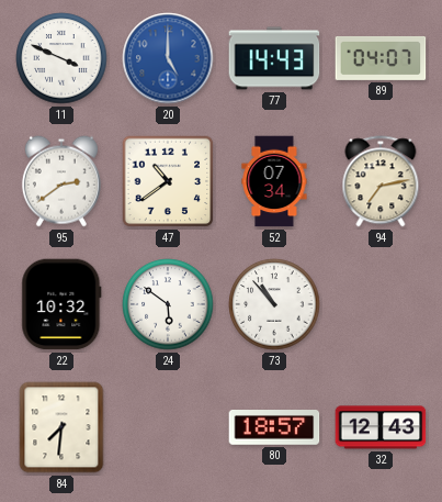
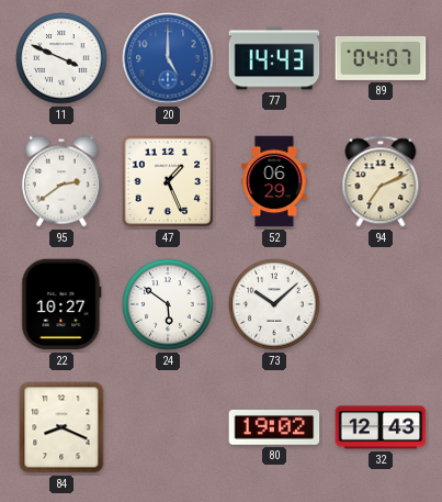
47: 10:39 -> 1:26
52: 07:34 -> 06:29
94: 7:13 -> 7:11
22: 10:32 -> 10:27
73: 10:53 -> 10:08
84: 7:31 -> 8:19
80: 18:57 -> 19:02
